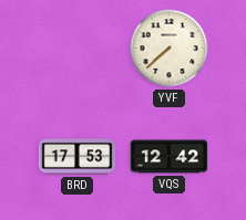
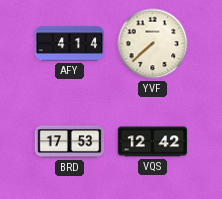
AFY: none -> 4:14
